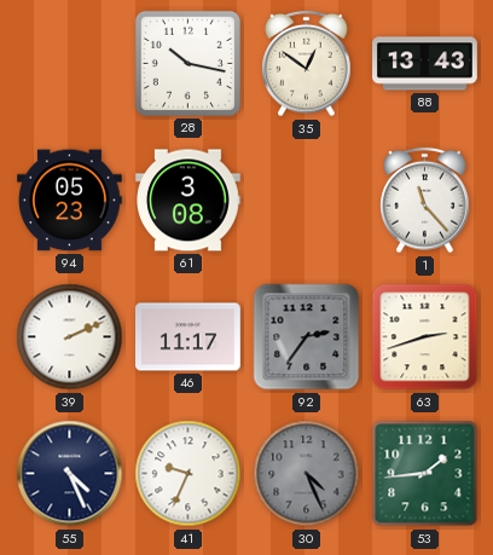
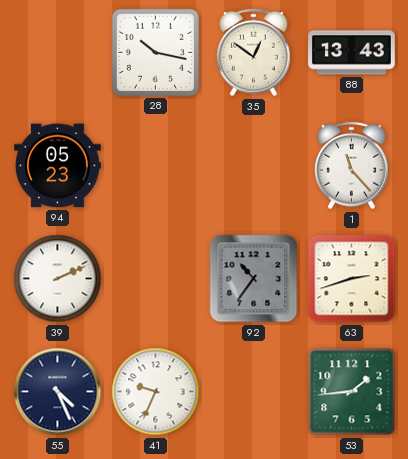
61: 3:08 -> none
46: 11:17 -> none
92: 2:36 -> 10:36
30: 4:26 -> none
